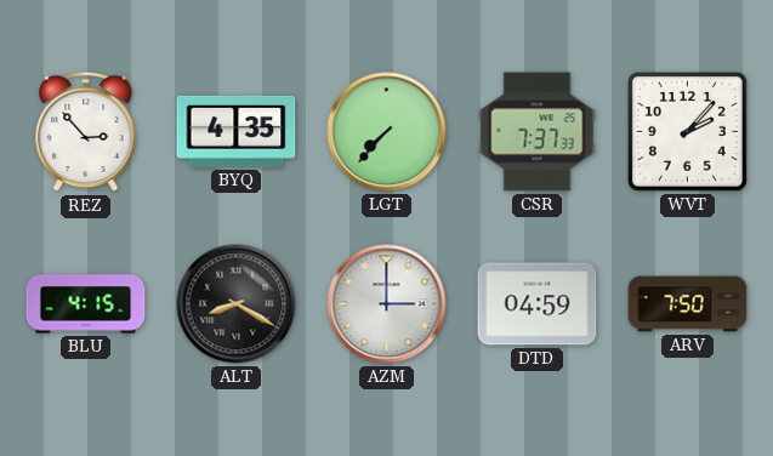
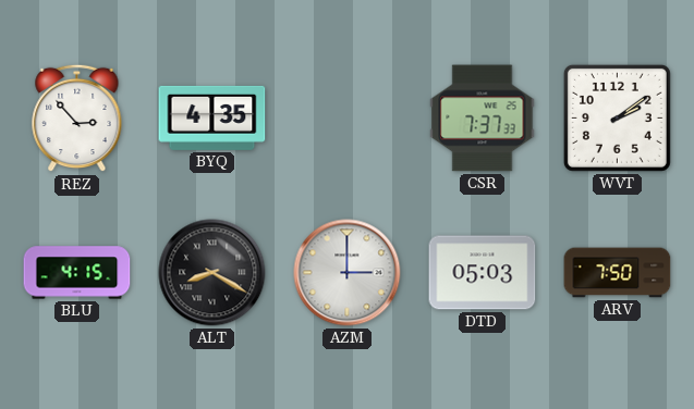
LGT: 7:37 -> none
WVT: 2:07 -> 2:09
DTD: 04:59 -> 05:03
